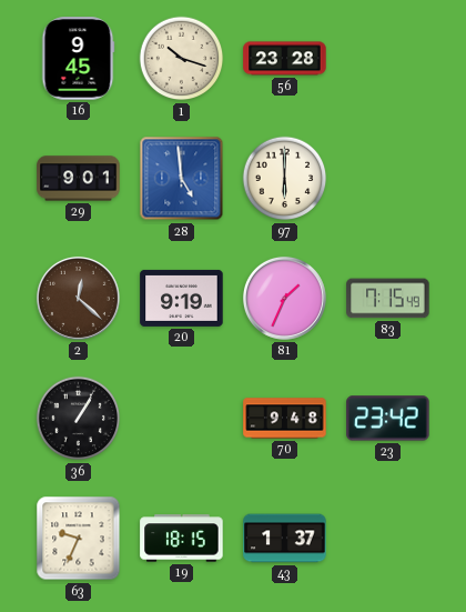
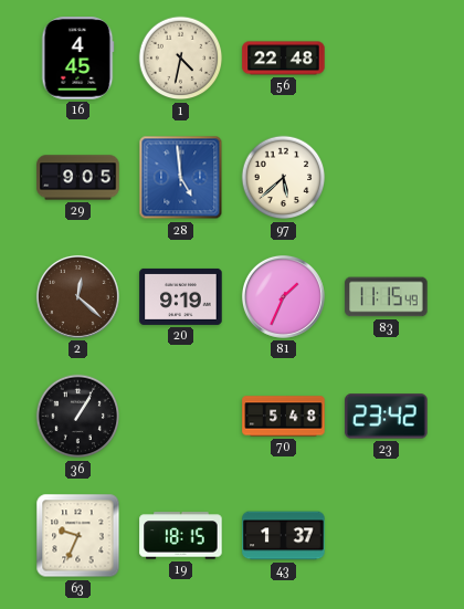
16: 9:45 -> 4:45
1: 10:18 -> 4:32
56: 23:28 -> 22:48
29: 9:01 -> 9:05
97: 6:00 -> 5:38
83: 7:15 -> 11:15
70: 9:48 -> 5:48
